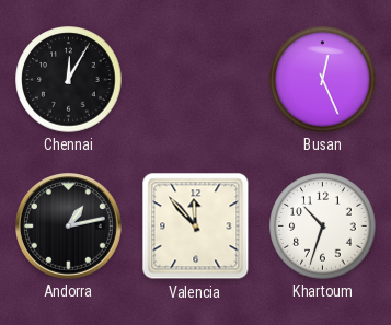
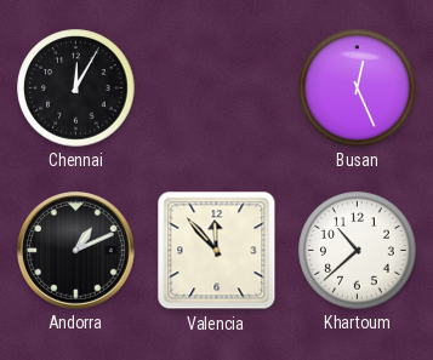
Andorra: 1:13 -> 1:11
Khartoum: 10:33 -> 10:38
